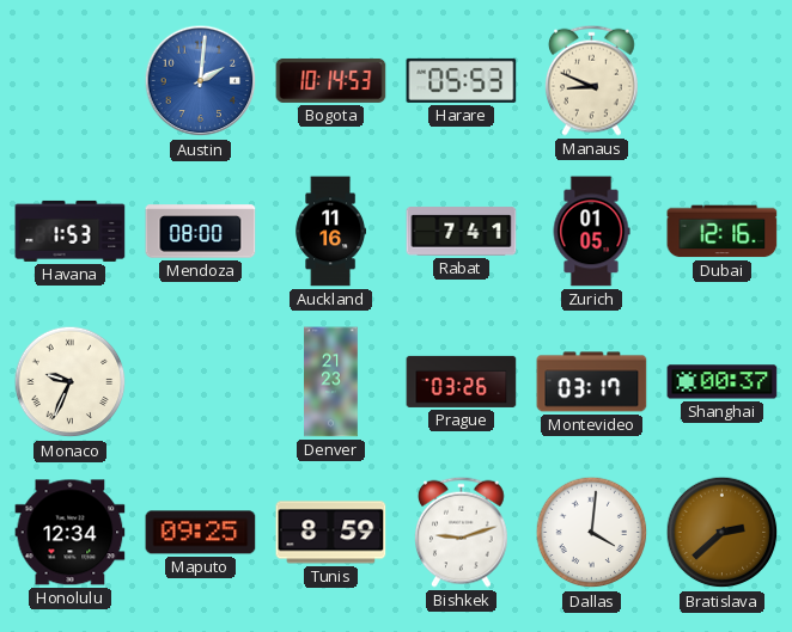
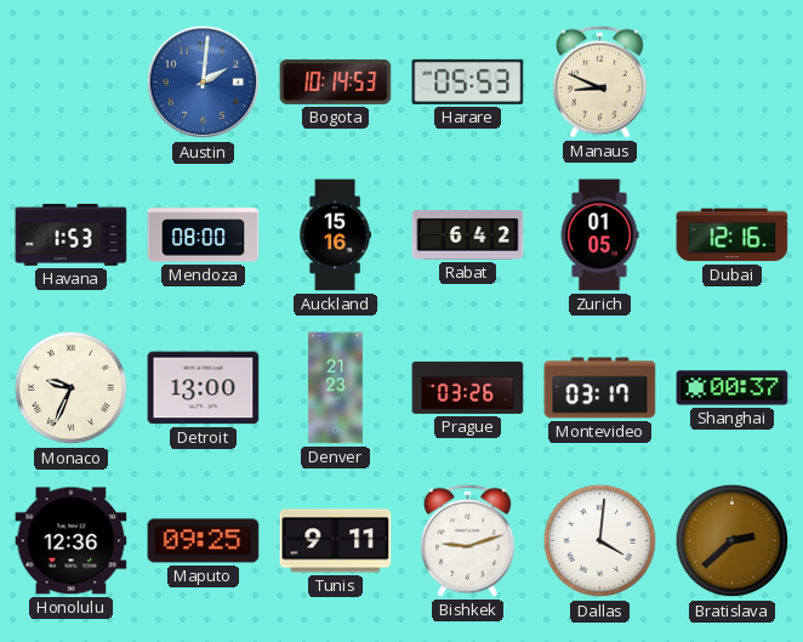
Auckland: 11:16 -> 15:16
Rabat: 7:41 -> 6:42
Detroit: none -> 13:00
Honolulu: 12:34 -> 12:36
Tunis: 8:59 -> 9:11
